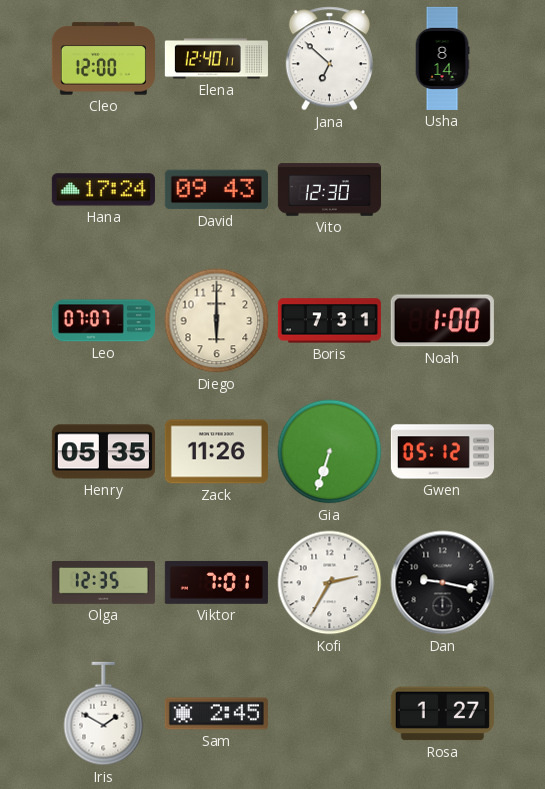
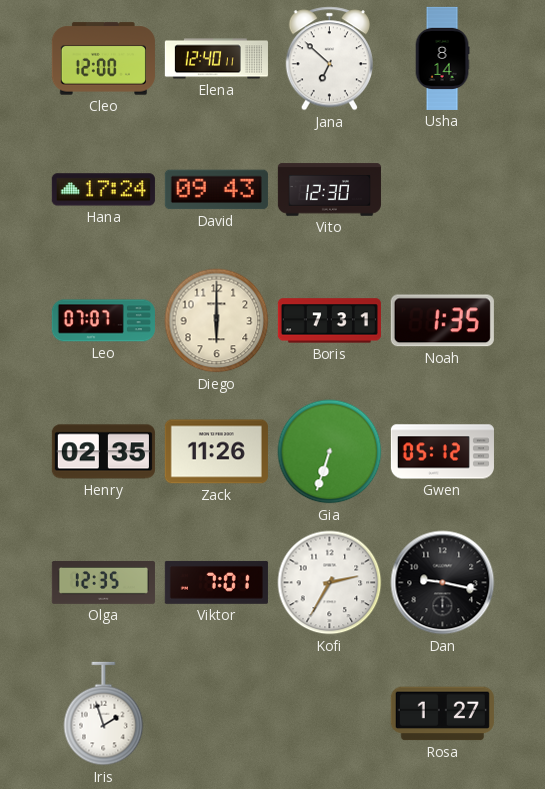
Noah: 1:00 -> 1:35
Henry: 05:35 -> 02:35
Iris: 1:50 -> 1:57
Sam: 2:45 -> none
